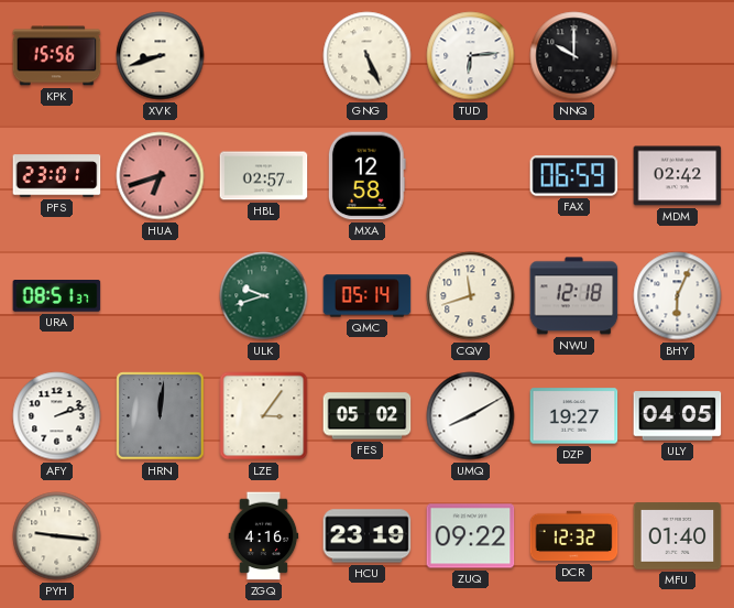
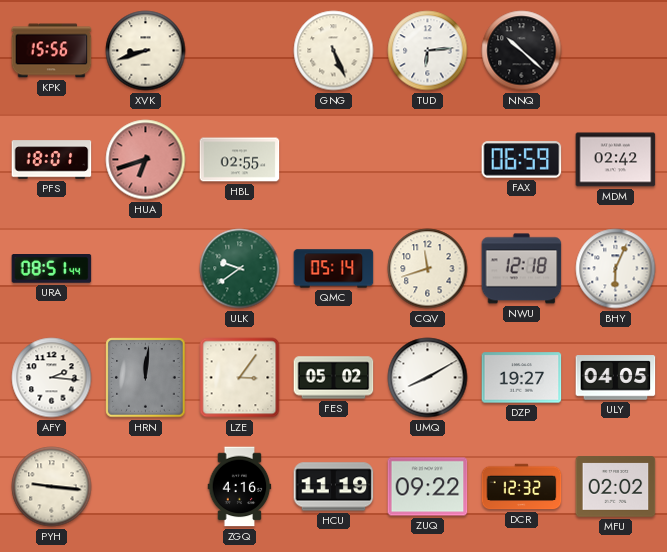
NNQ: 10:00 -> 10:22
PFS: 23:01 -> 18:01
HBL: 02:57 -> 02:55
MXA: 12:58 -> none
URA: 08:51:37 -> 08:51:44
ULK: 9:42 -> 9:39
AFY: 2:12 -> 2:16
HCU: 23:19 -> 11:19
MFU: 01:40 -> 02:02
